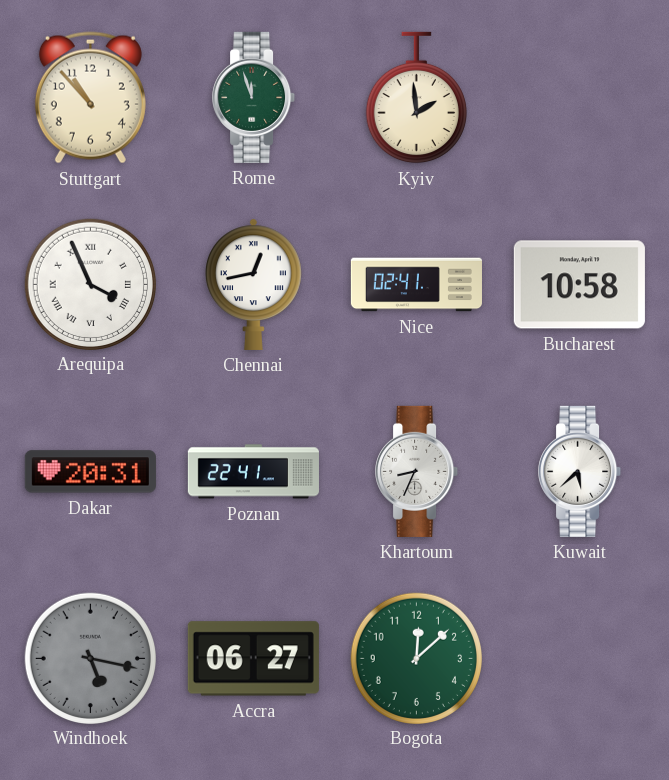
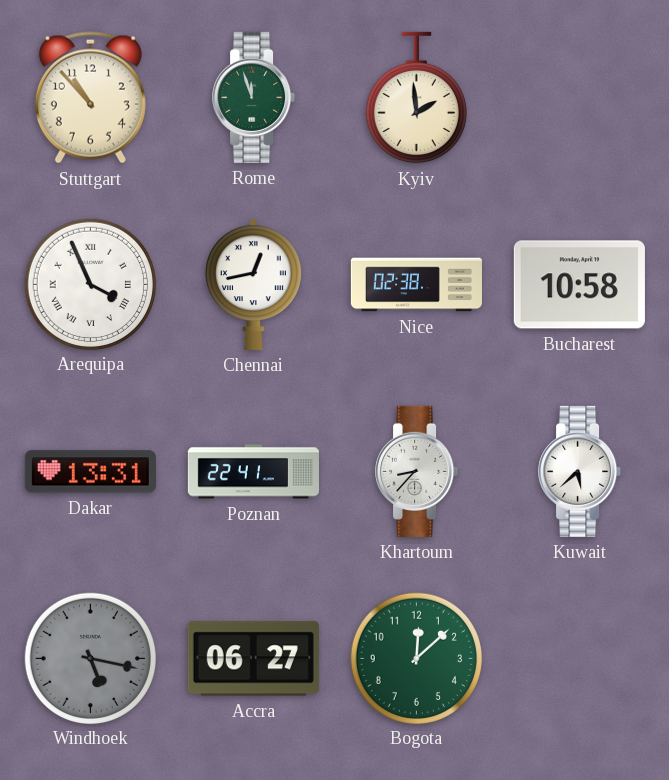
Nice: 02:41 -> 02:38
Dakar: 20:31 -> 13:31
Khartoum: 8:34 -> 8:37
